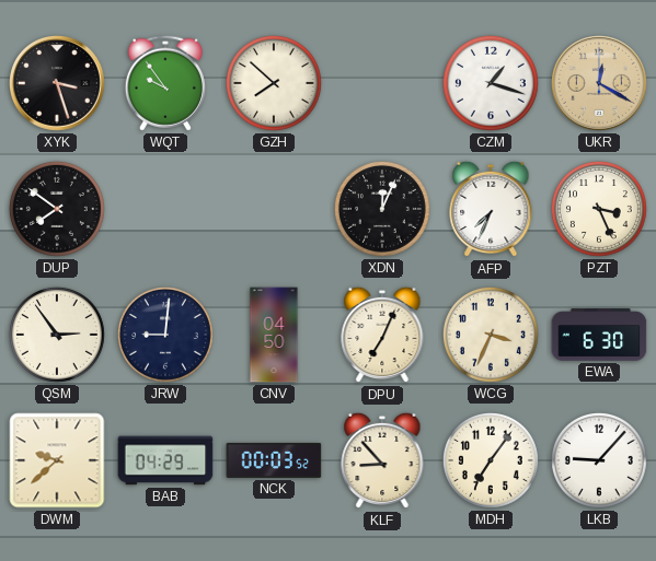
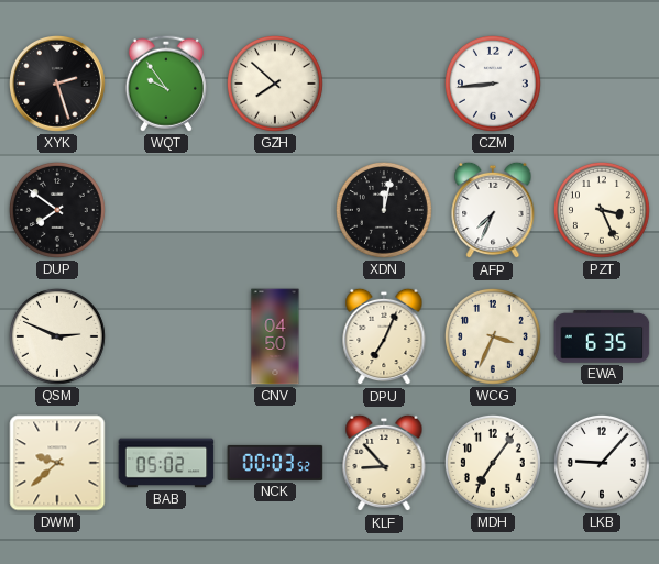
XYK: 3:27 -> 2:27
CZM: 1:18 -> 8:44
UKR: 12:20 -> none
XDN: 12:04 -> 12:02
QSM: 2:54 -> 2:49
JRW: 9:01 -> none
EWA: 6:30 -> 6:35
BAB: 04:29 -> 05:02
